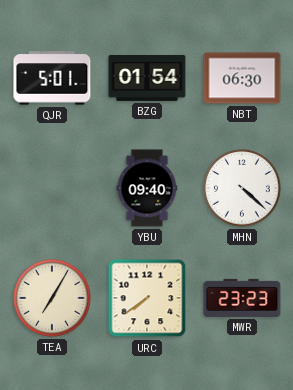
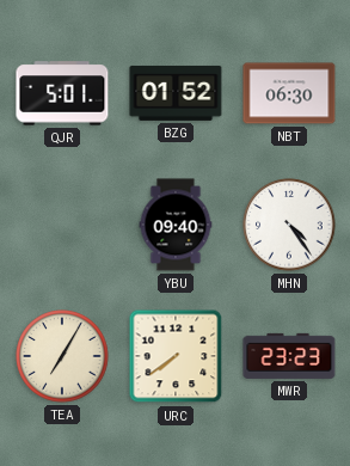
BZG: 01:54 -> 01:52
MHN: 4:22 -> 4:24
